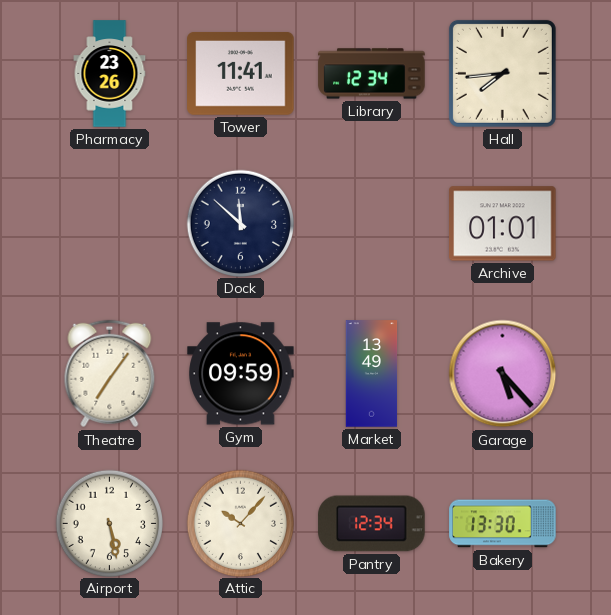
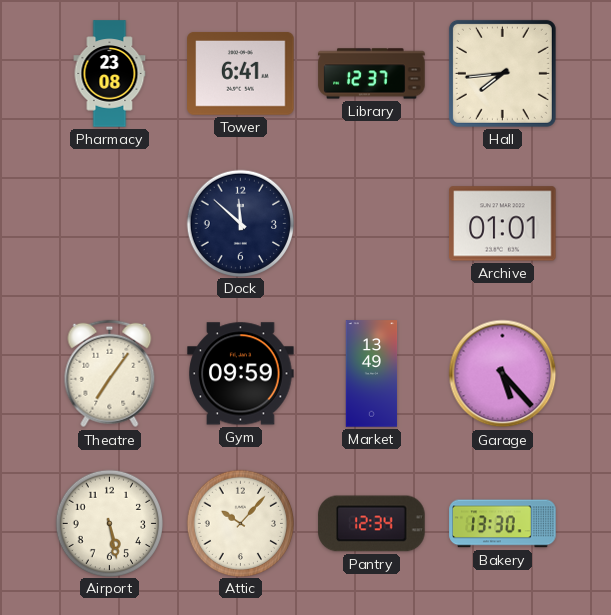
Pharmacy: 23:26 -> 23:08
Tower: 11:41 -> 6:41
Library: 12:34 -> 12:37
